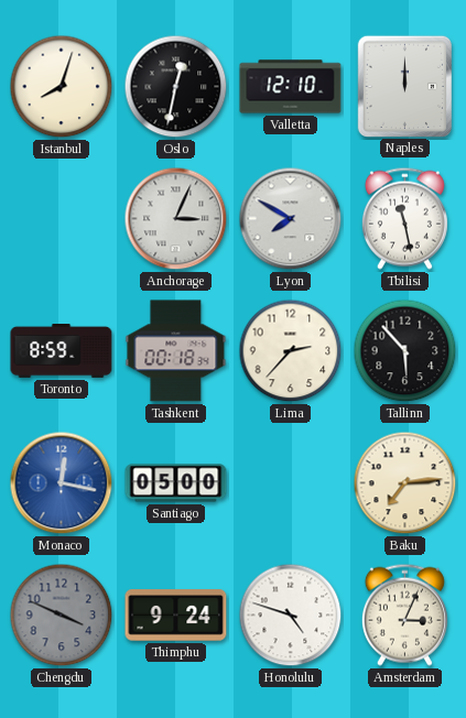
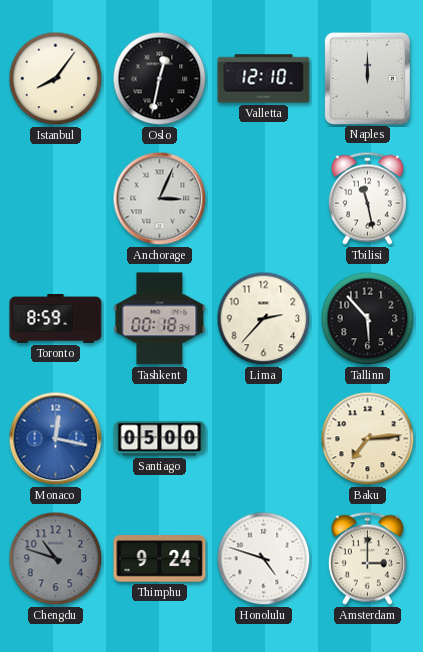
Istanbul: 8:03 -> 8:06
Lyon: 7:50 -> none
Chengdu: 3:49 -> 10:48
Amsterdam: 3:04 -> 3:00
